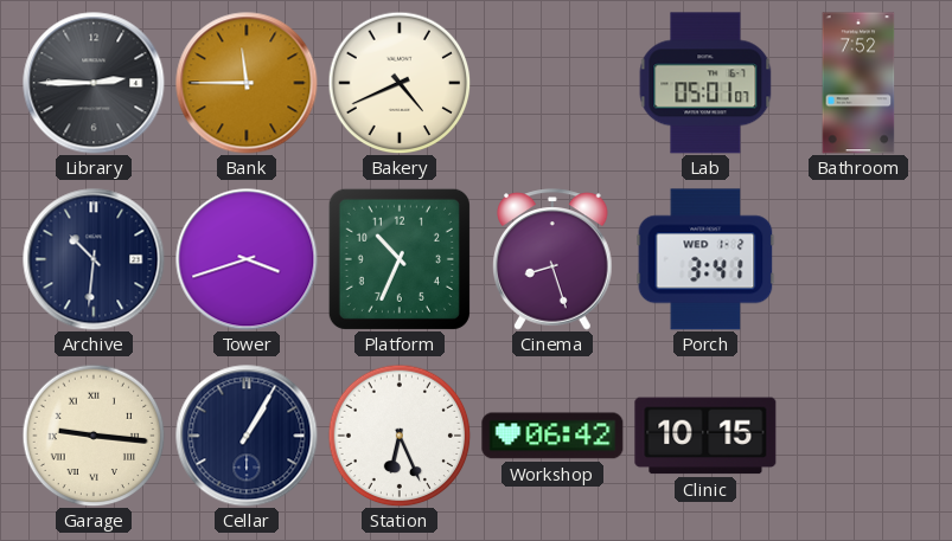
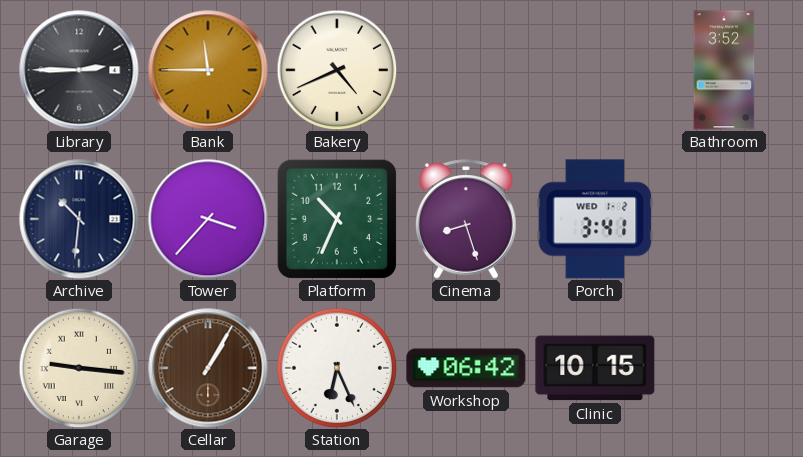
Lab: 05:01 -> none
Bathroom: 7:52 -> 3:52
Tower: 3:42 -> 3:37
Cellar dial: navy -> brown
